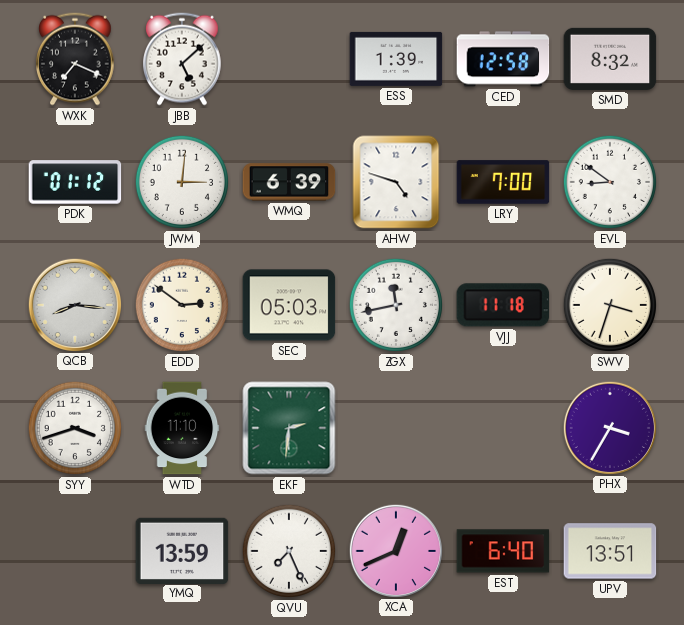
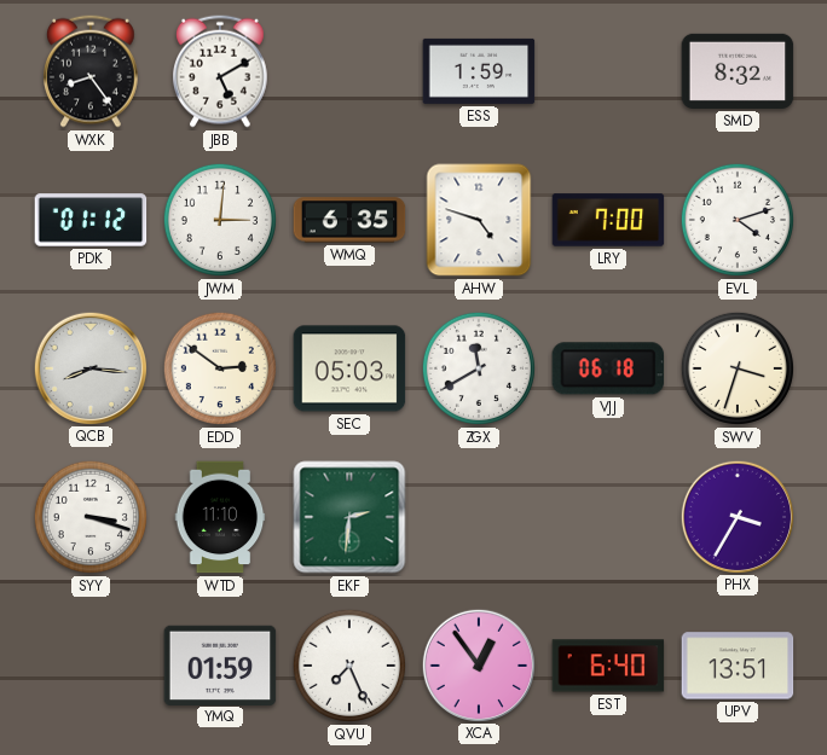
WXK: 7:19 -> 8:24
JBB: 5:08 -> 5:10
ESS: 1:39 -> 1:59
CED: 12:58 -> none
WMQ: 6:39 -> 6:35
EVL: 8:51 -> 4:12
ZGX: 11:43 -> 11:40
VJJ: 11:18 -> 06:18
SYY: 3:42 -> 3:18
YMQ: 13:59 -> 01:59
XCA: 12:41 -> 12:54
